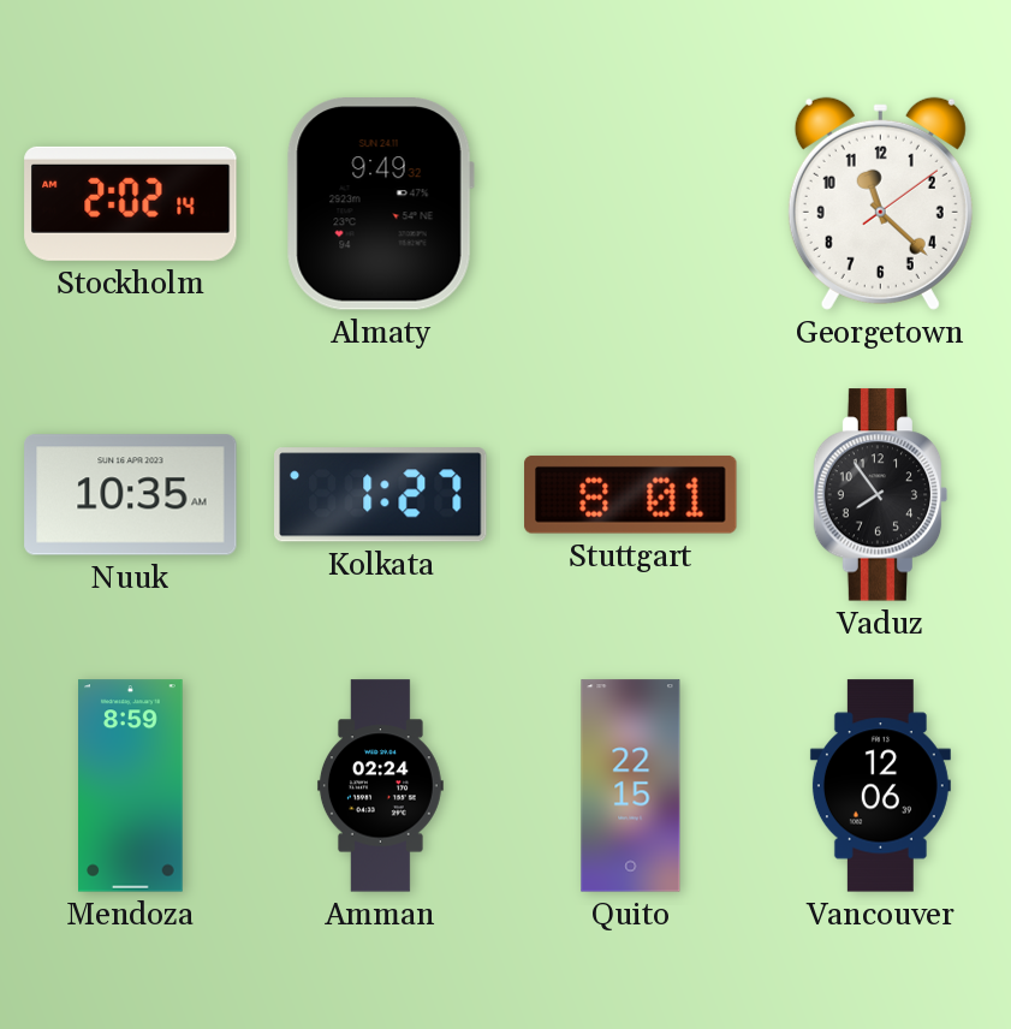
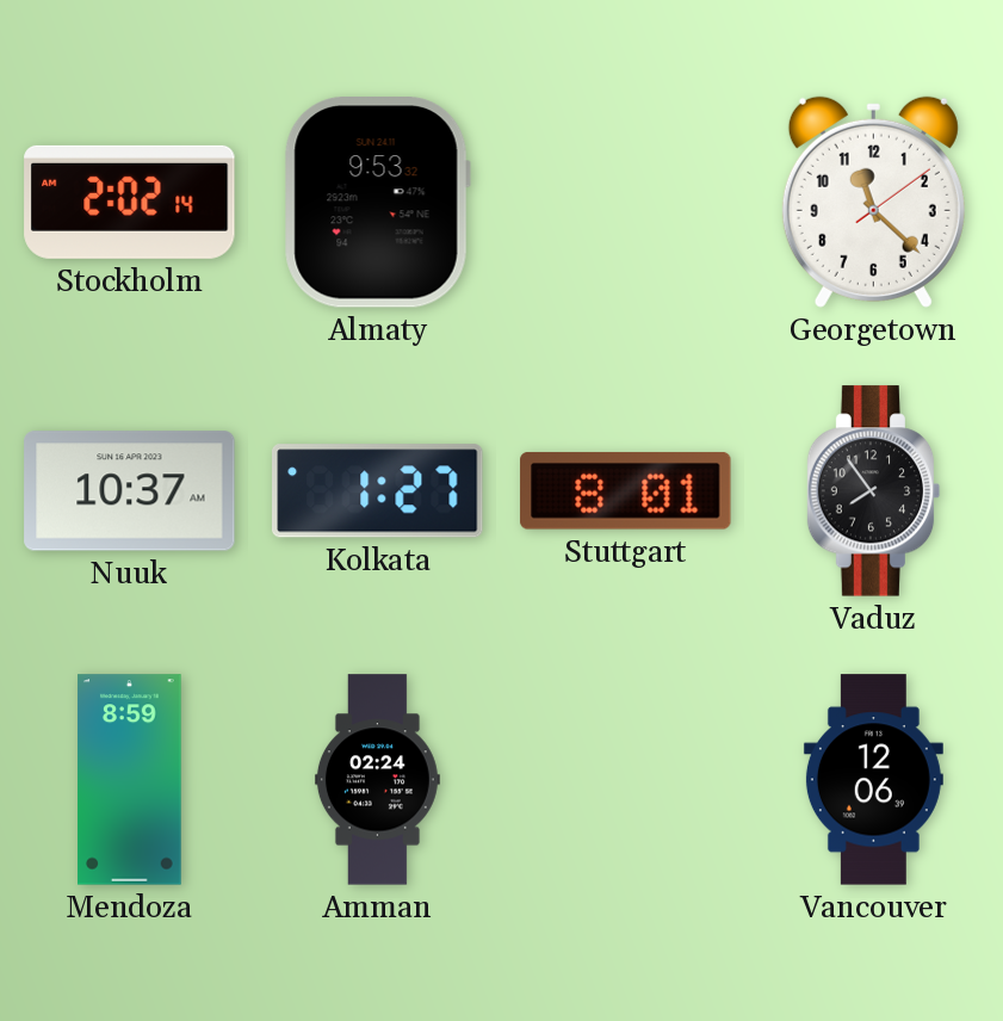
Almaty: 9:49 -> 9:53
Nuuk: 10:35 -> 10:37
Quito: 22:15 -> none
